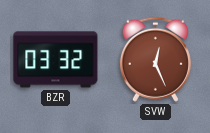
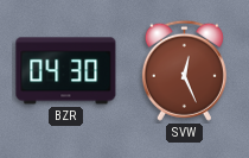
BZR: 03:32 -> 04:30
